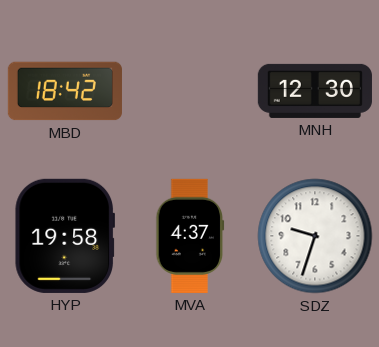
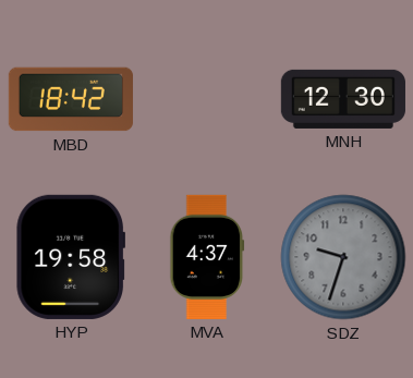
SDZ dial: white -> grey
